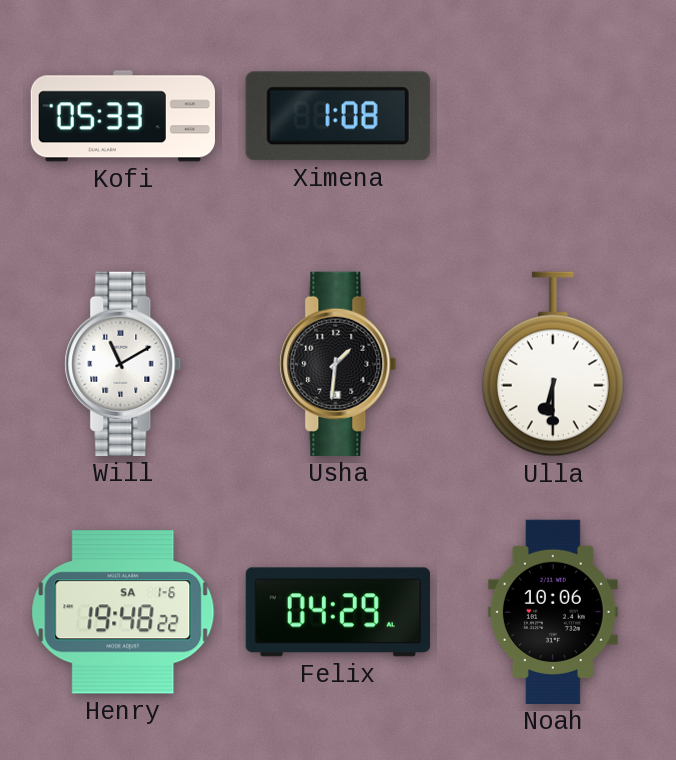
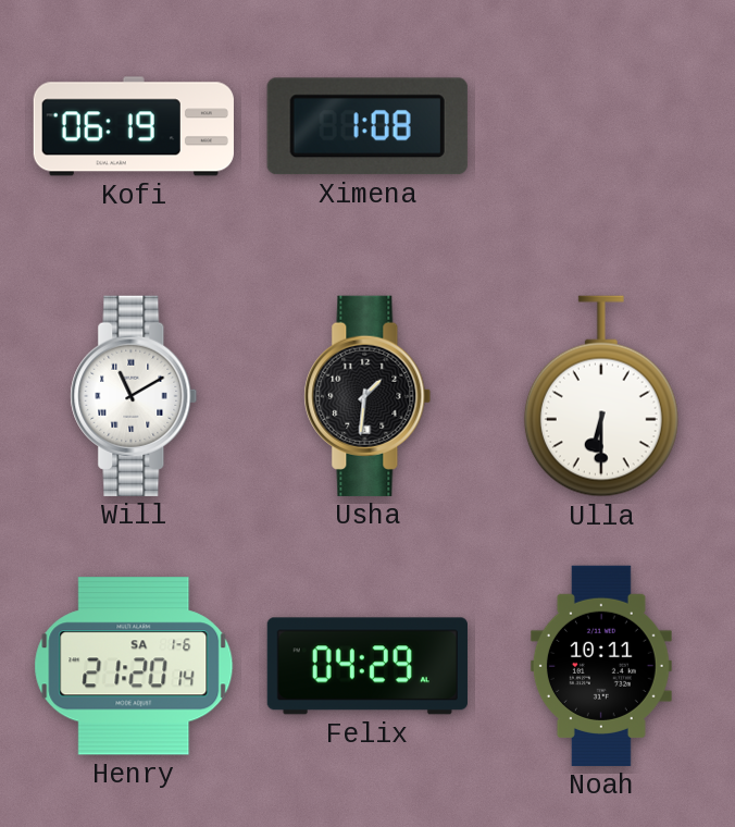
Kofi: 05:33 -> 06:19
Henry: 19:48 -> 21:20
Noah: 10:06 -> 10:11
